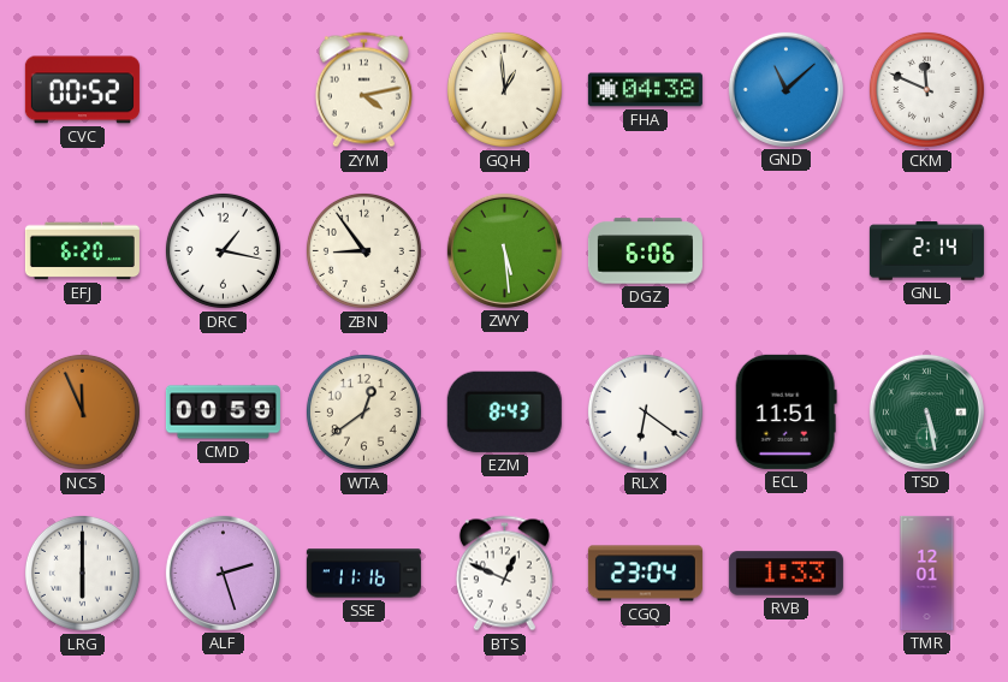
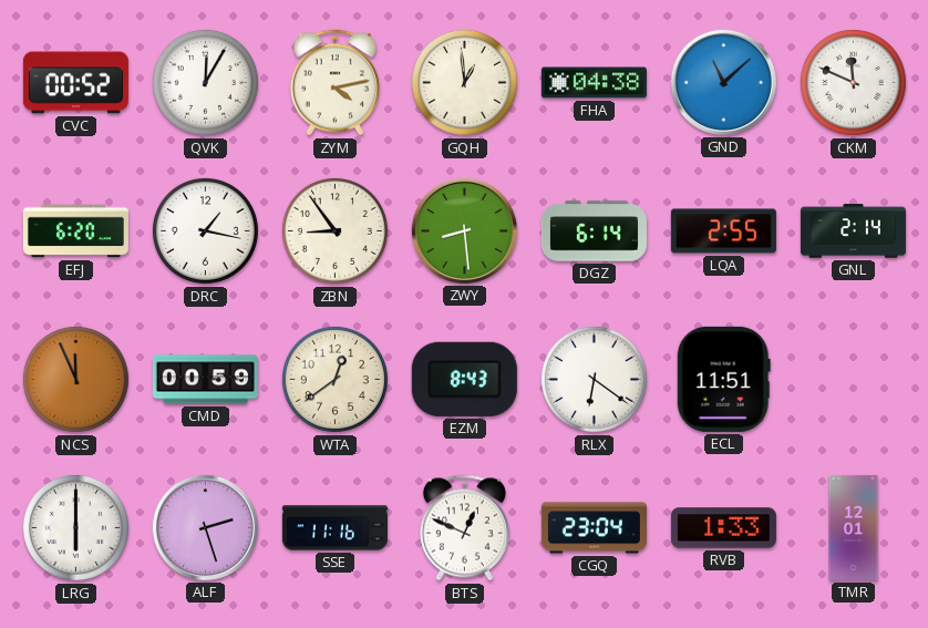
QVK: none -> 12:05
ZWY: 5:29 -> 8:29
DGZ: 6:06 -> 6:14
LQA: none -> 2:55
TSD: 5:28 -> none
